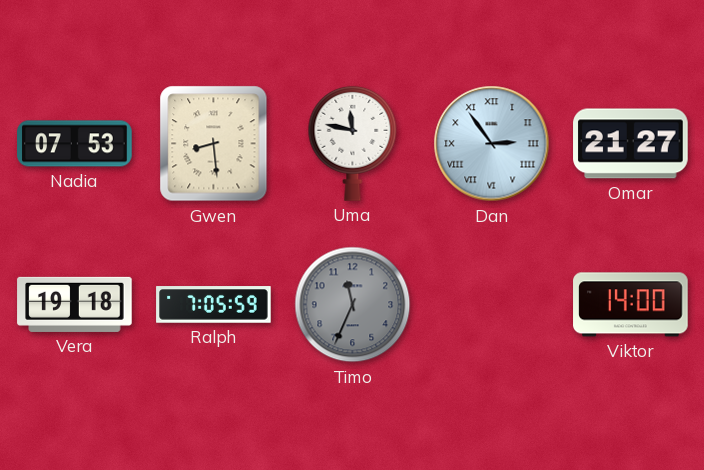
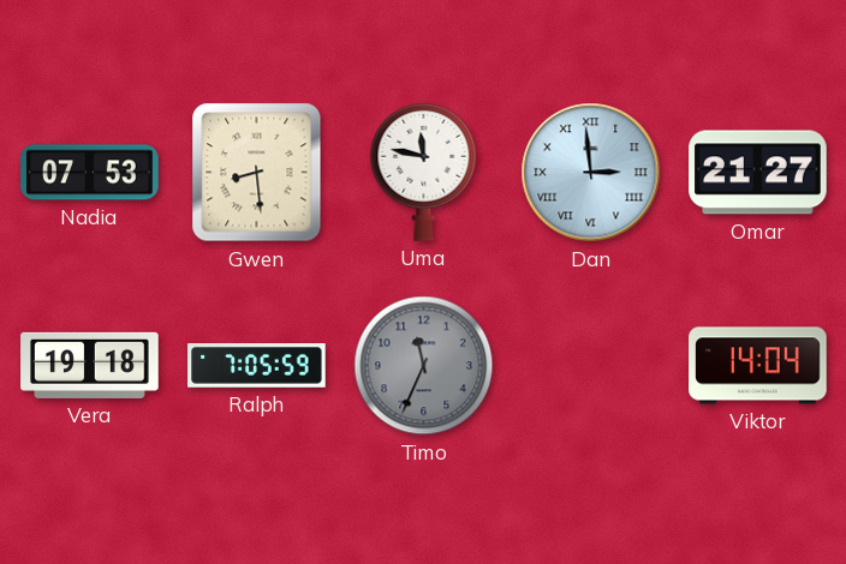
Dan: 2:54 -> 2:59
Viktor: 14:00 -> 14:04
